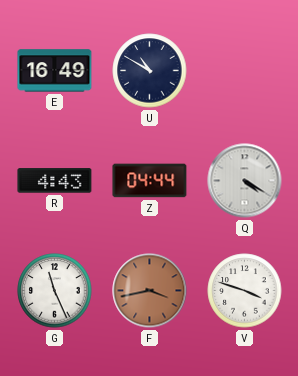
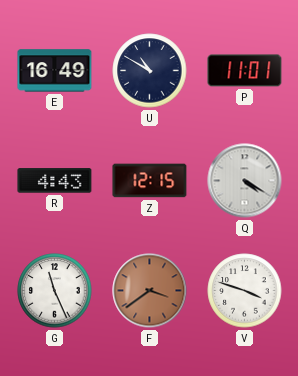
P: none -> 11:01
Z: 04:44 -> 12:15
F: 3:43 -> 3:39
